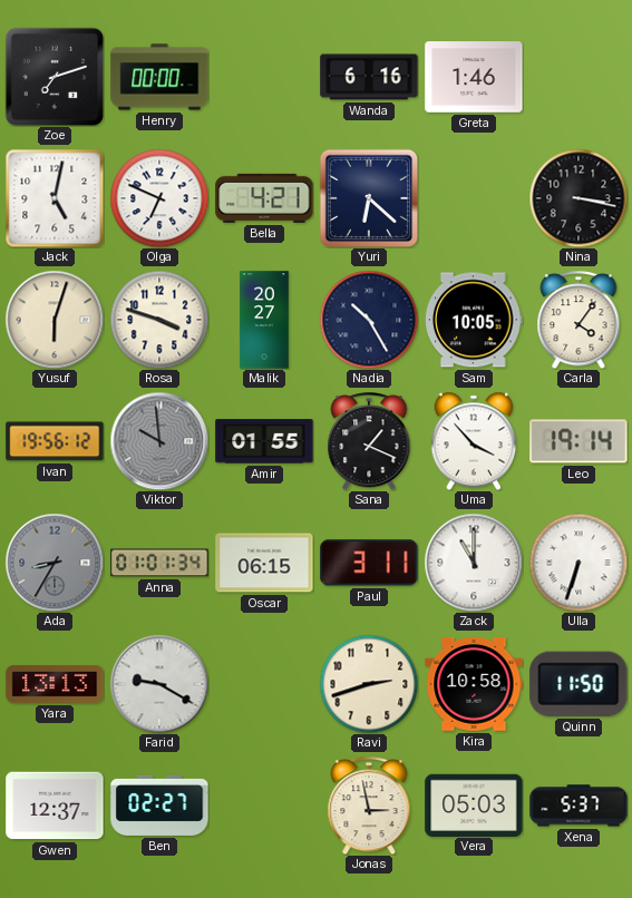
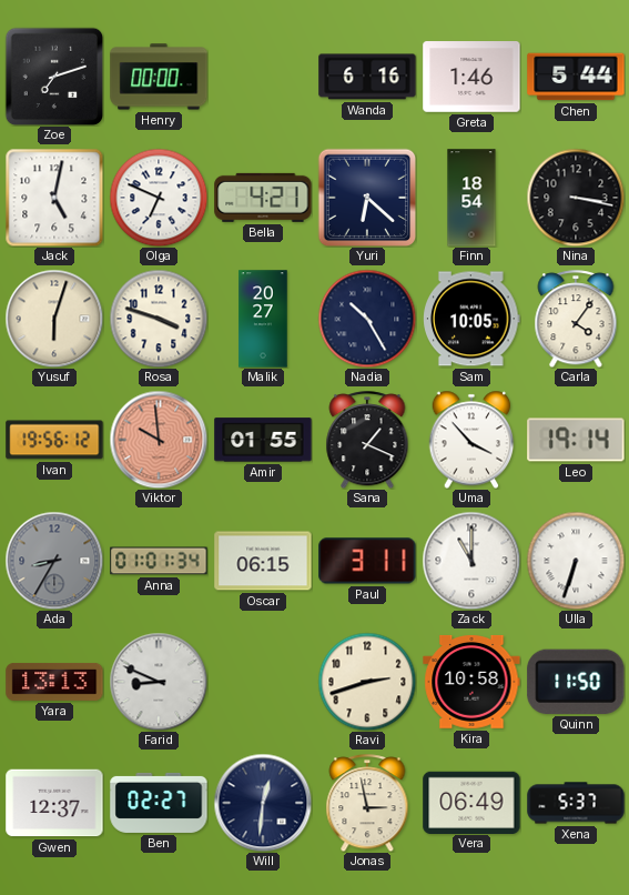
Chen: none -> 5:44
Finn: none -> 18:54
Viktor dial: grey -> salmon
Farid: 9:20 -> 8:49
Will: none -> 12:31
Vera: 05:03 -> 06:49
